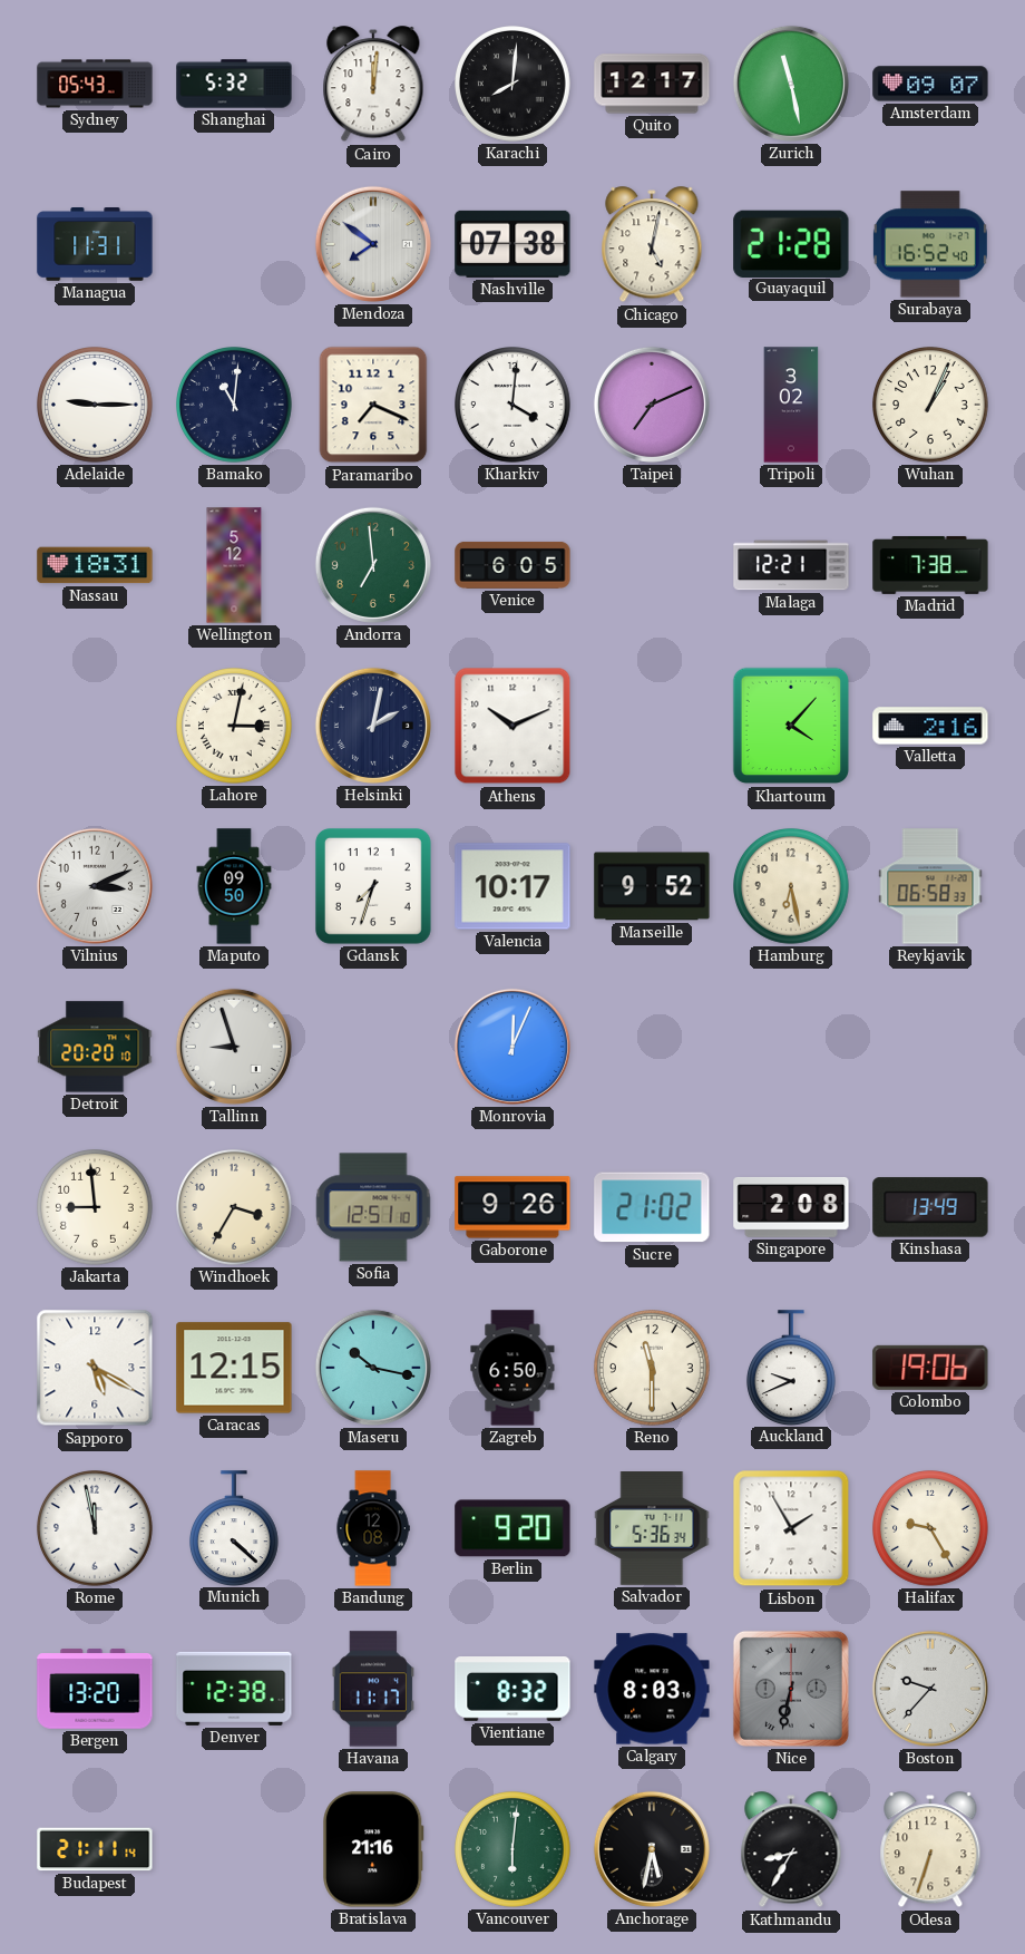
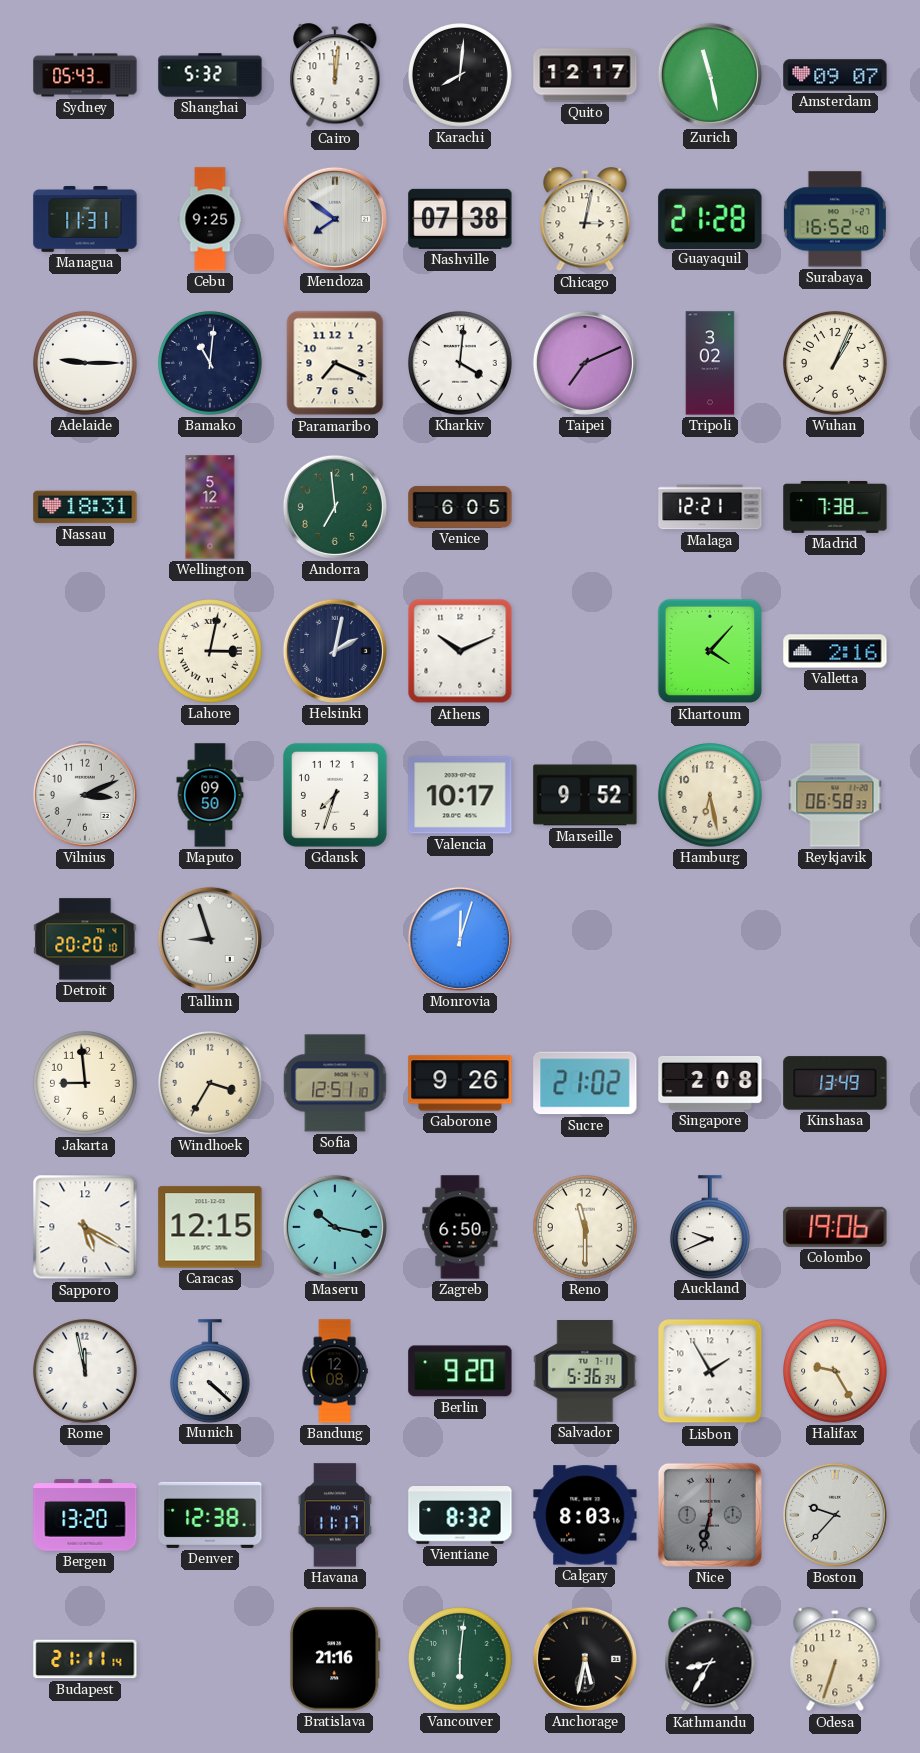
Cebu: none -> 9:25
Chicago: 5:02 -> 3:02
Monrovia: 12:04 -> 12:03
